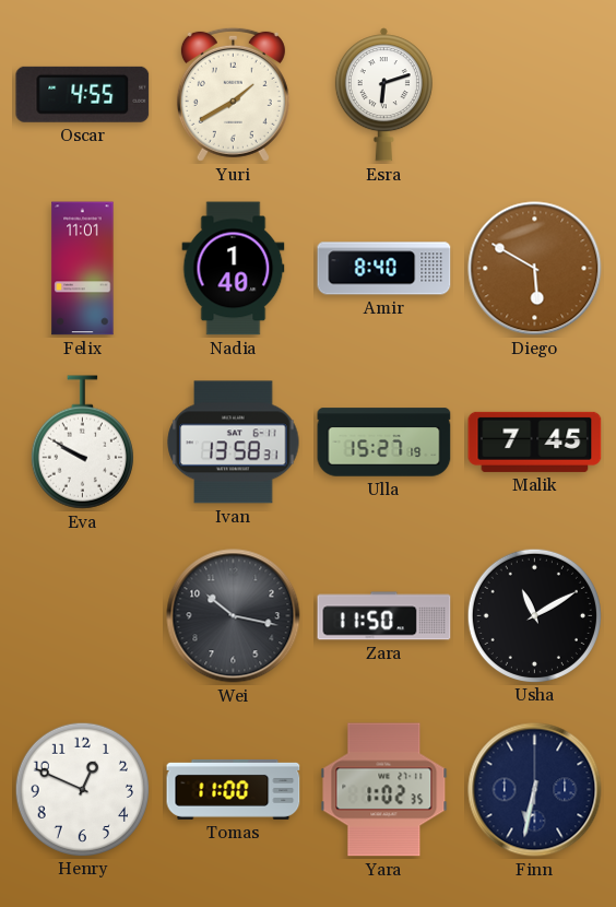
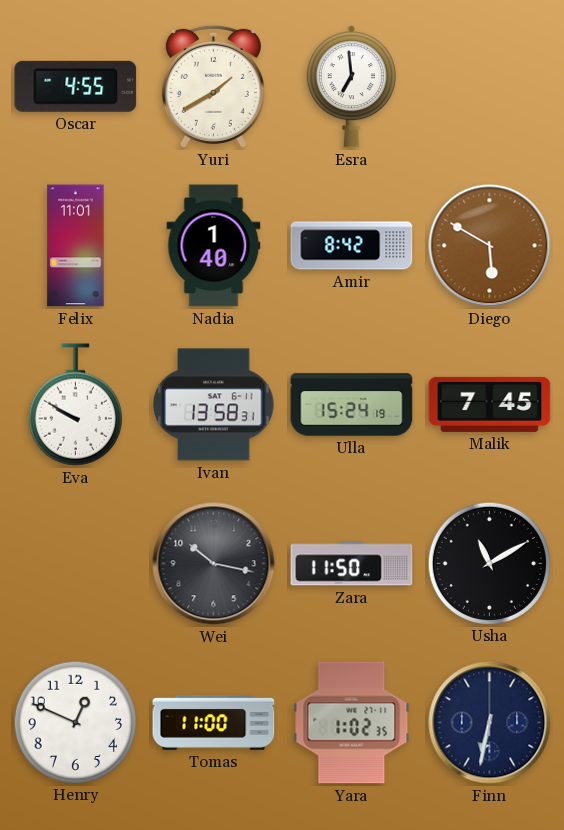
Esra: 6:12 -> 6:59
Amir: 8:40 -> 8:42
Ulla: 15:27 -> 15:24
